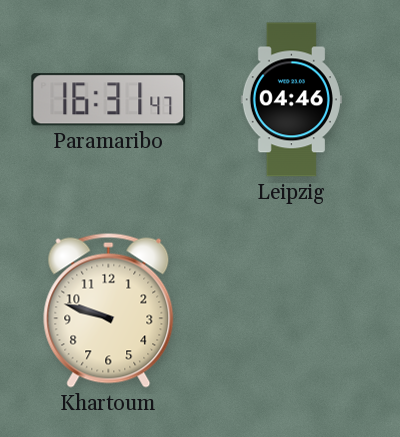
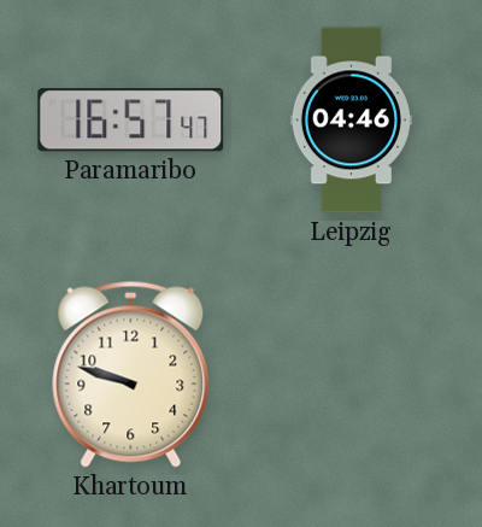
Paramaribo: 16:31 -> 16:57
